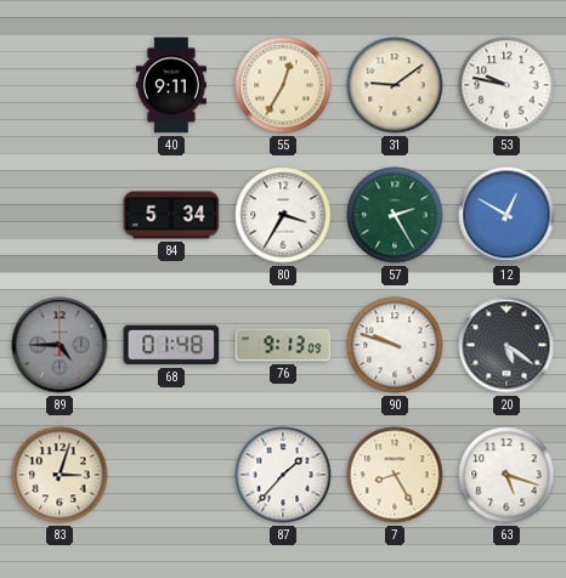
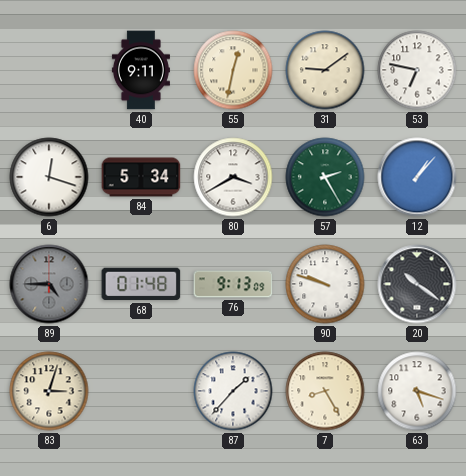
55: 12:35 -> 12:32
53: 9:47 -> 6:47
6: none -> 12:18
80: 3:35 -> 3:40
12: 12:50 -> 1:07
20: 5:21 -> 10:21
